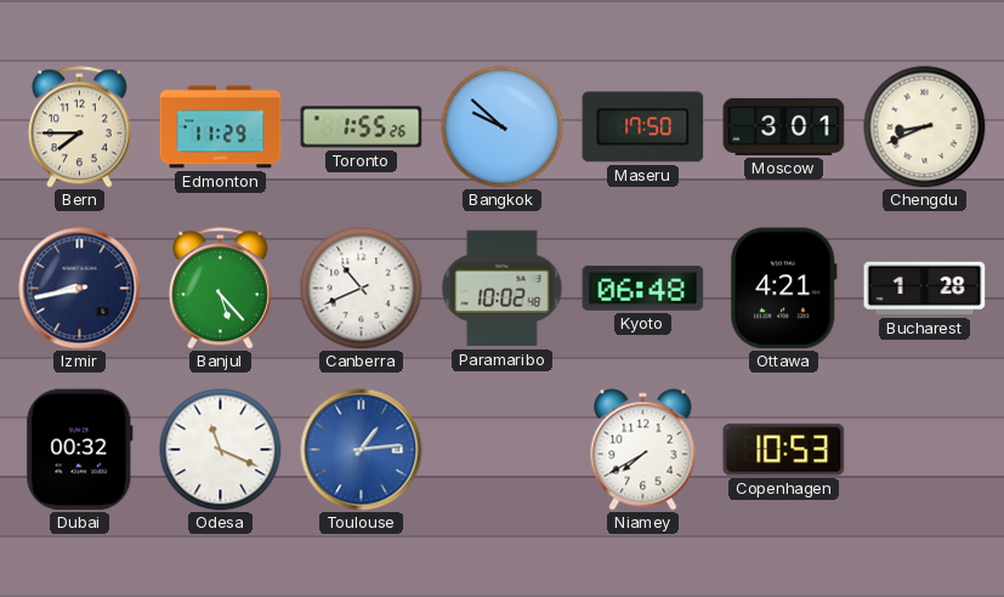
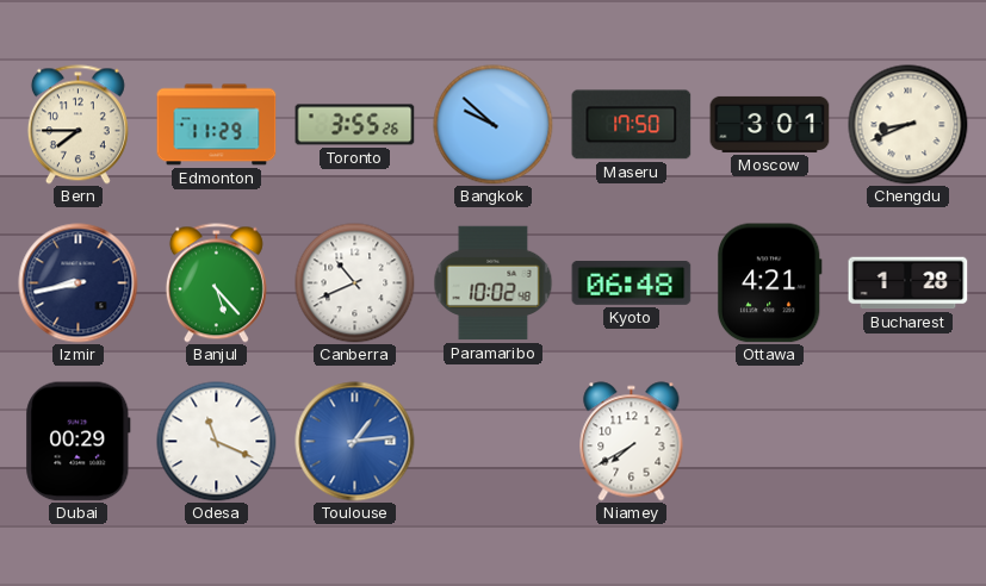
Toronto: 1:55 -> 3:55
Dubai: 00:32 -> 00:29
Copenhagen: 10:53 -> none
